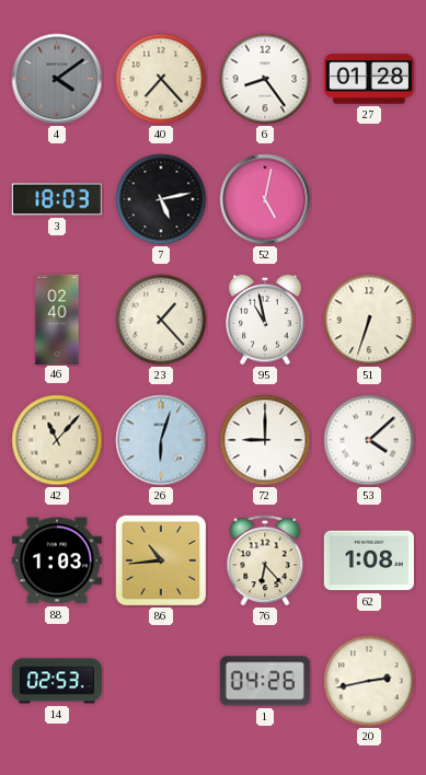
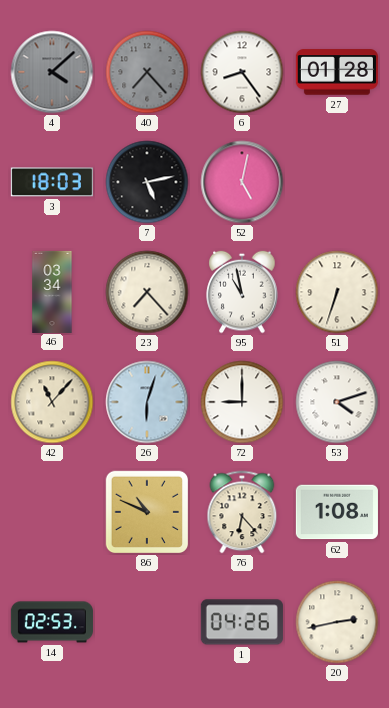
4: 4:09 -> 4:08
40 dial: cream -> grey
46: 02:40 -> 03:34
23: 1:23 -> 7:23
53: 4:08 -> 4:12
88: 1:03 -> none
86: 10:44 -> 10:49
